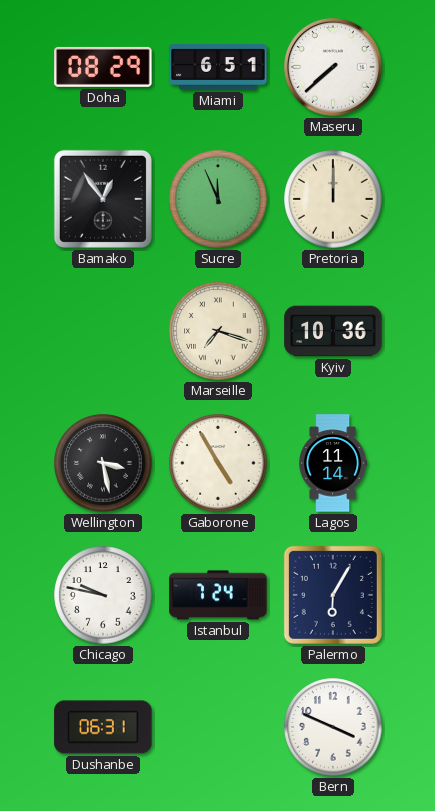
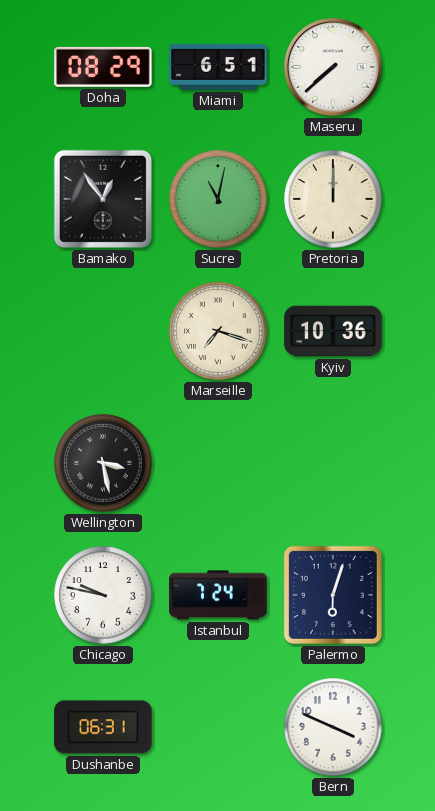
Sucre: 11:56 -> 11:02
Gaborone: 4:55 -> none
Lagos: 11:14 -> none
Palermo: 6:05 -> 6:03
